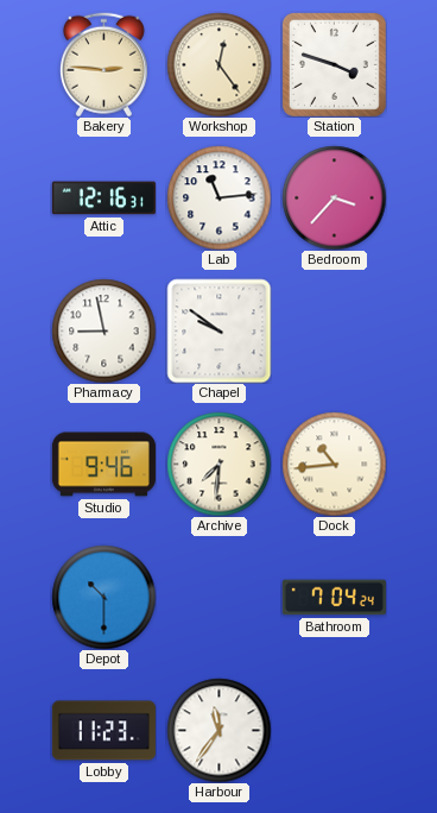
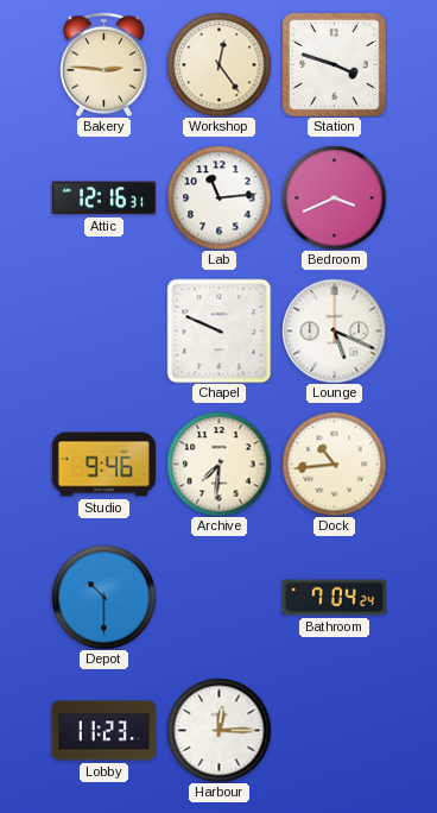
Bedroom: 3:37 -> 3:41
Pharmacy: 8:58 -> none
Chapel: 9:51 -> 9:49
Lounge: none -> 5:19
Harbour: 11:36 -> 12:15
